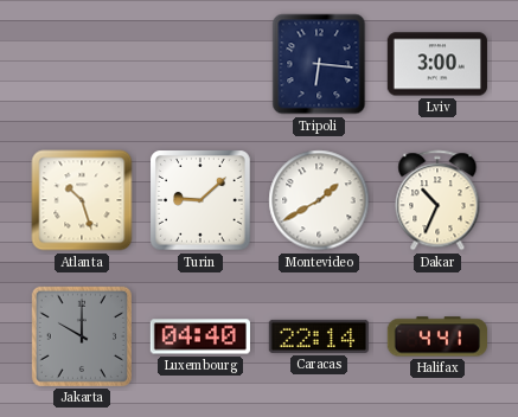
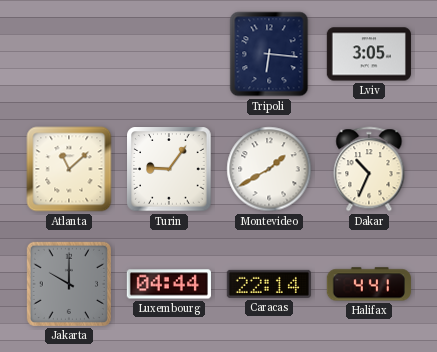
Lviv: 3:00 -> 3:05
Atlanta: 10:27 -> 11:08
Turin: 9:08 -> 9:06
Luxembourg: 04:40 -> 04:44
